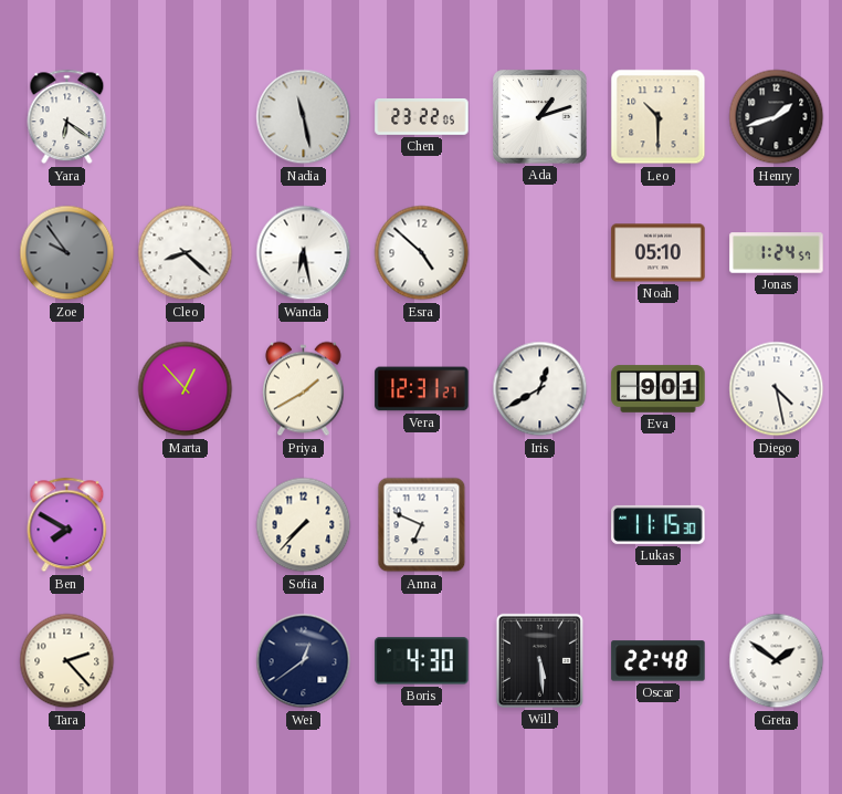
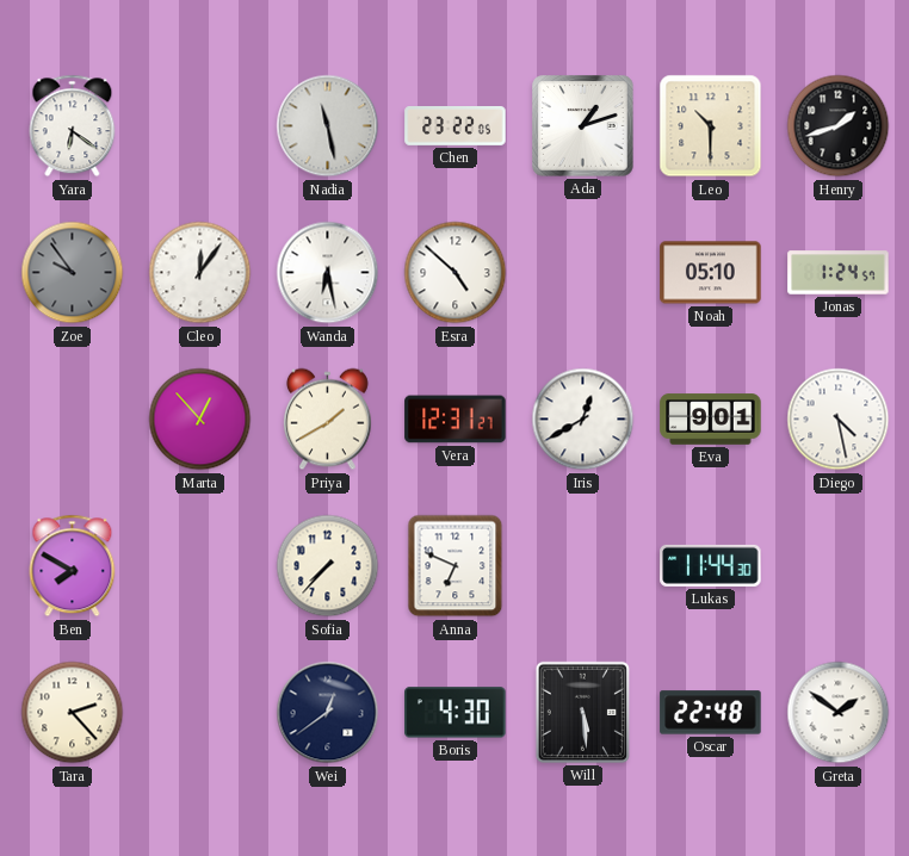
Cleo: 8:22 -> 12:06
Lukas: 11:15 -> 11:44
